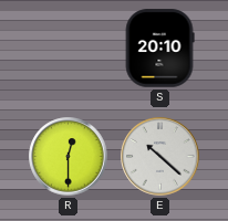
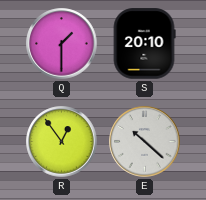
Q: none -> 1:30
R: 12:30 -> 12:54
